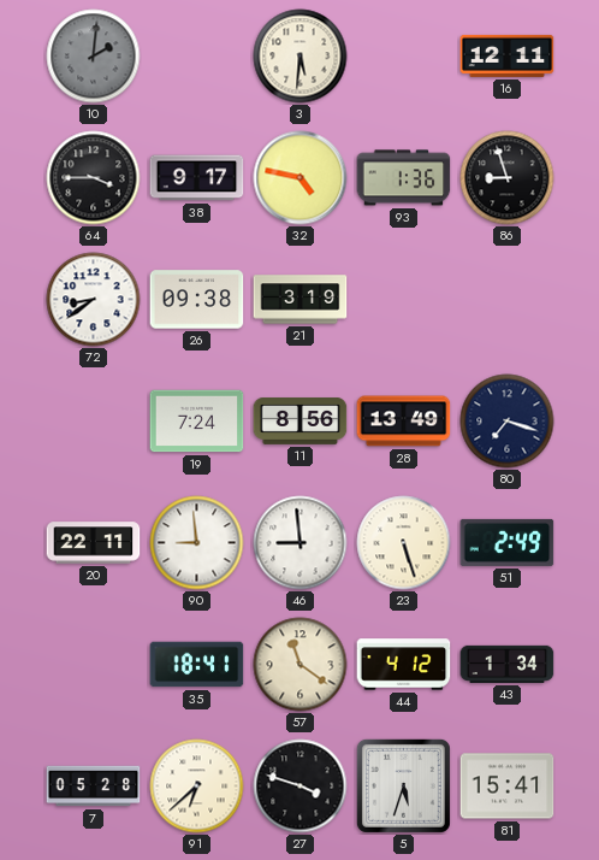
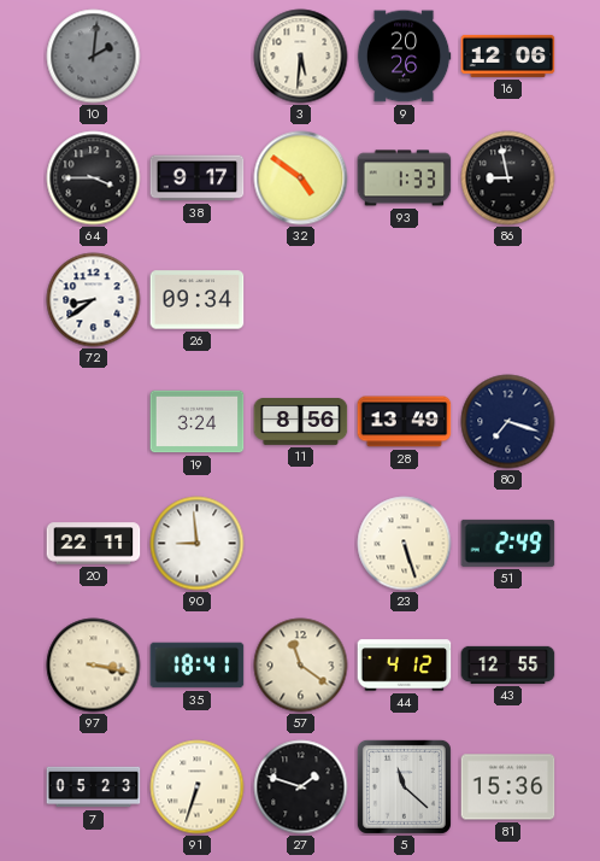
9: none -> 20:26
16: 12:11 -> 12:06
32: 4:47 -> 4:51
93: 1:36 -> 1:33
86: 8:57 -> 8:58
26: 09:38 -> 09:34
21: 3:19 -> none
19: 7:24 -> 3:24
46: 8:59 -> none
97: none -> 3:17
43: 1:34 -> 12:55
7: 05:28 -> 05:23
91: 6:38 -> 6:33
27: 3:48 -> 1:48
5: 5:33 -> 11:22
81: 15:41 -> 15:36
